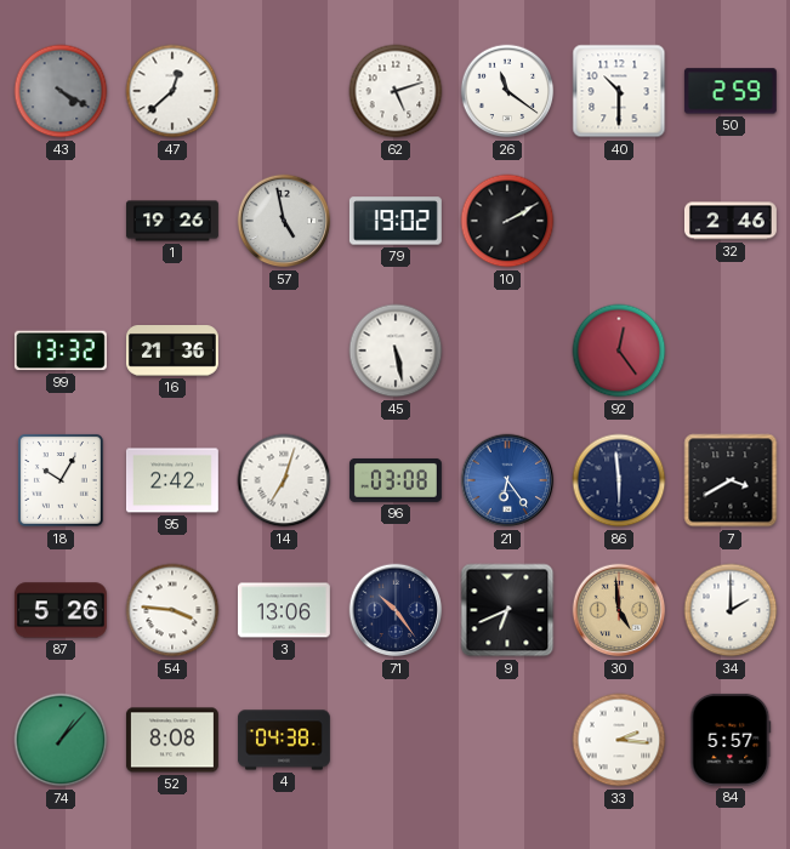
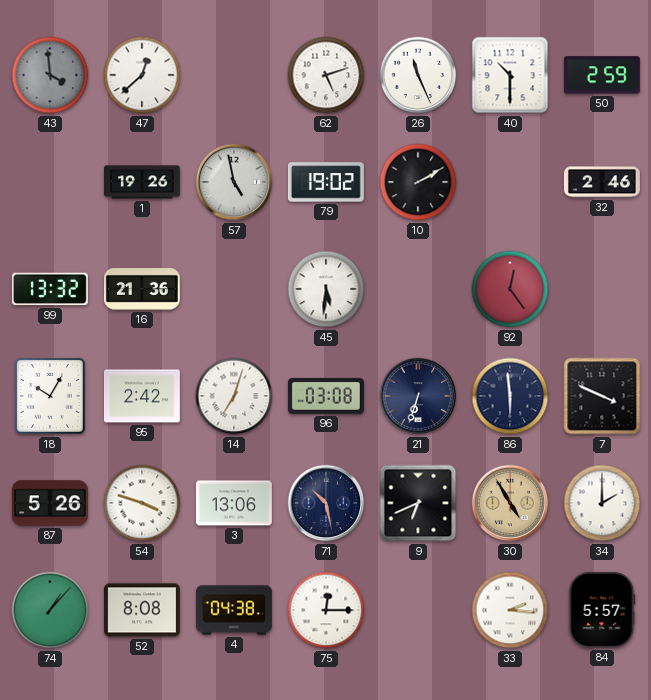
43: 4:20 -> 3:59
26: 11:21 -> 11:26
45: 5:28 -> 5:31
21: 6:24 -> 6:33
21 dial: blue -> navy
7: 3:40 -> 3:49
54: 3:46 -> 3:48
71: 10:24 -> 10:28
30: 4:59 -> 4:55
75: none -> 12:15
